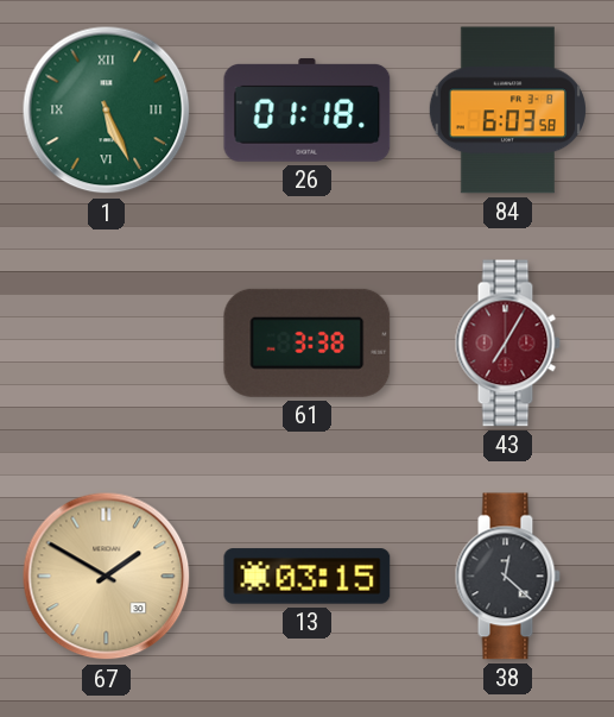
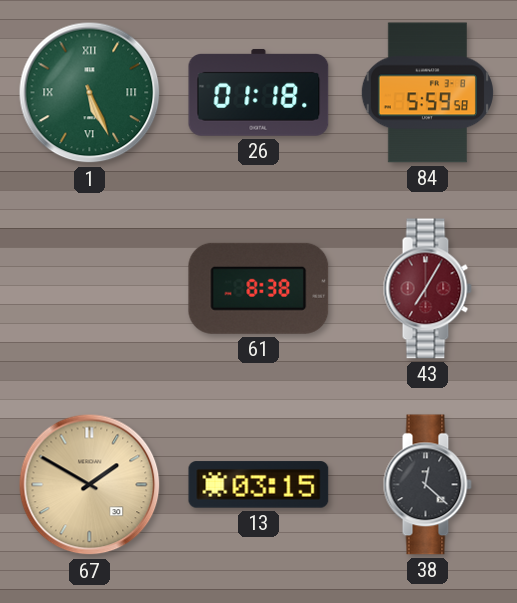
84: 6:03 -> 5:59
61: 3:38 -> 8:38
